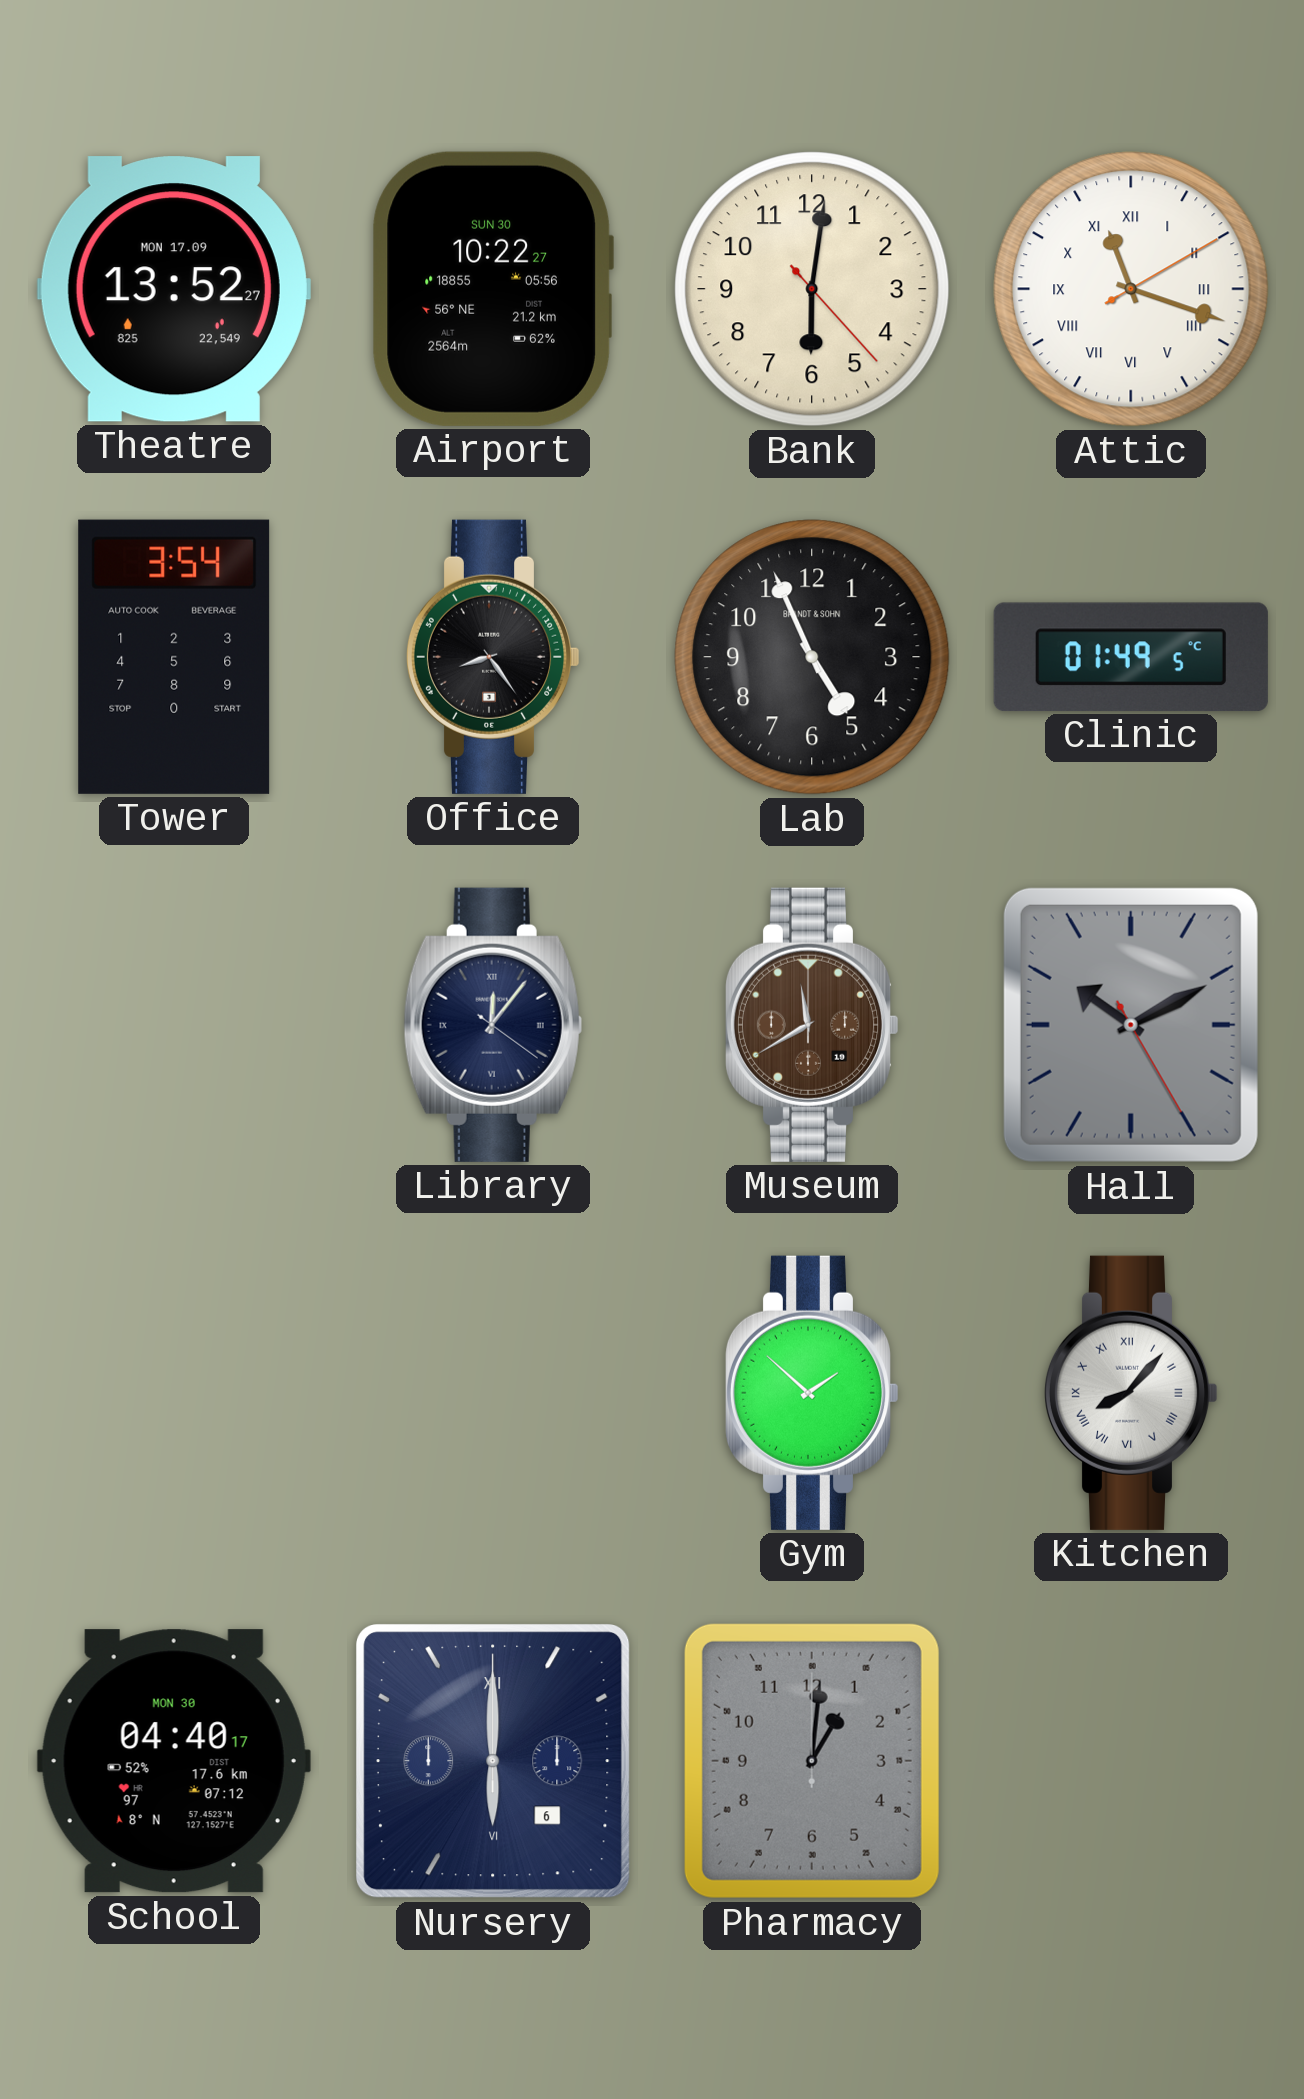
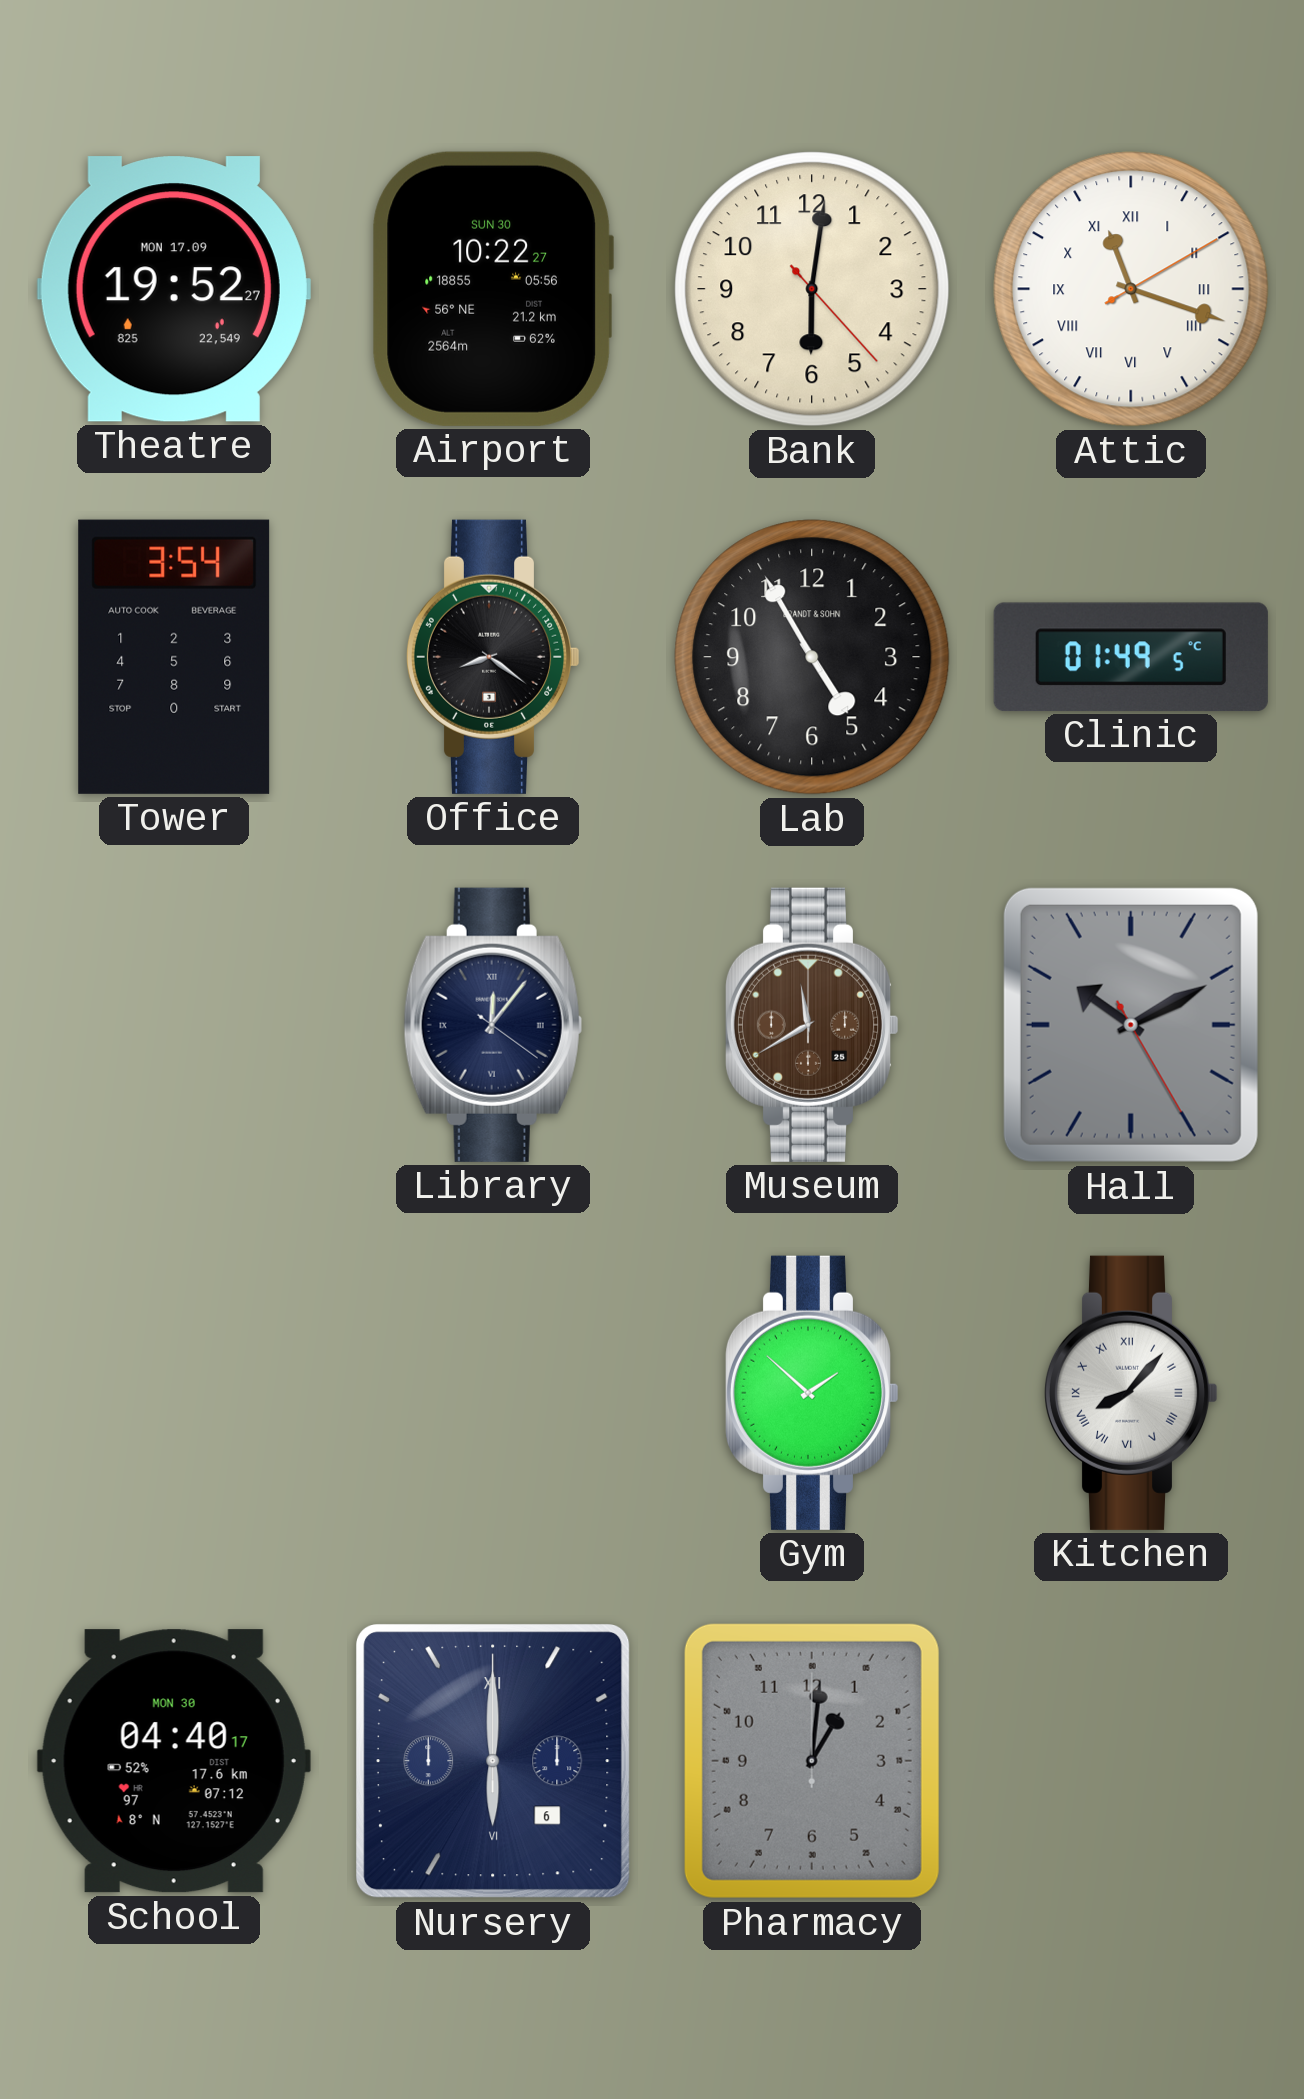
Theatre: 13:52 -> 19:52
Office: 8:24 -> 8:21
Lab: 4:56 -> 4:55
Museum date: 19 -> 25
